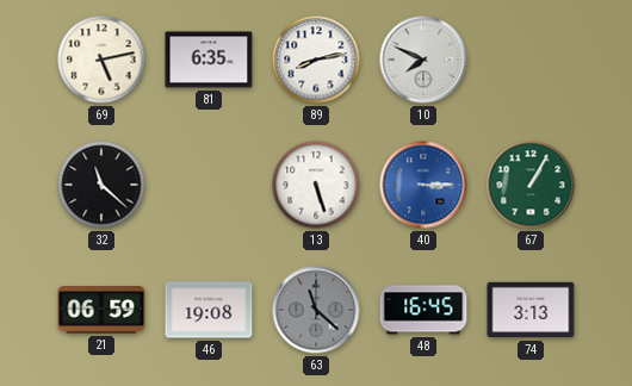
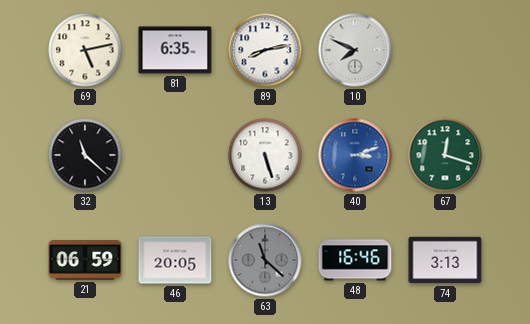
40: 3:15 -> 3:12
67: 1:05 -> 12:18
46: 19:08 -> 20:05
48: 16:45 -> 16:46
